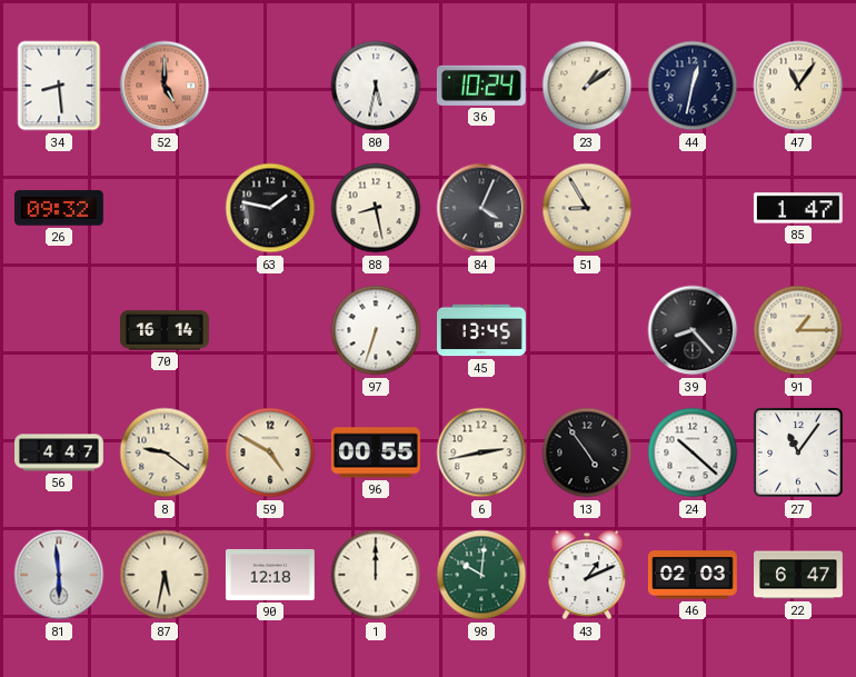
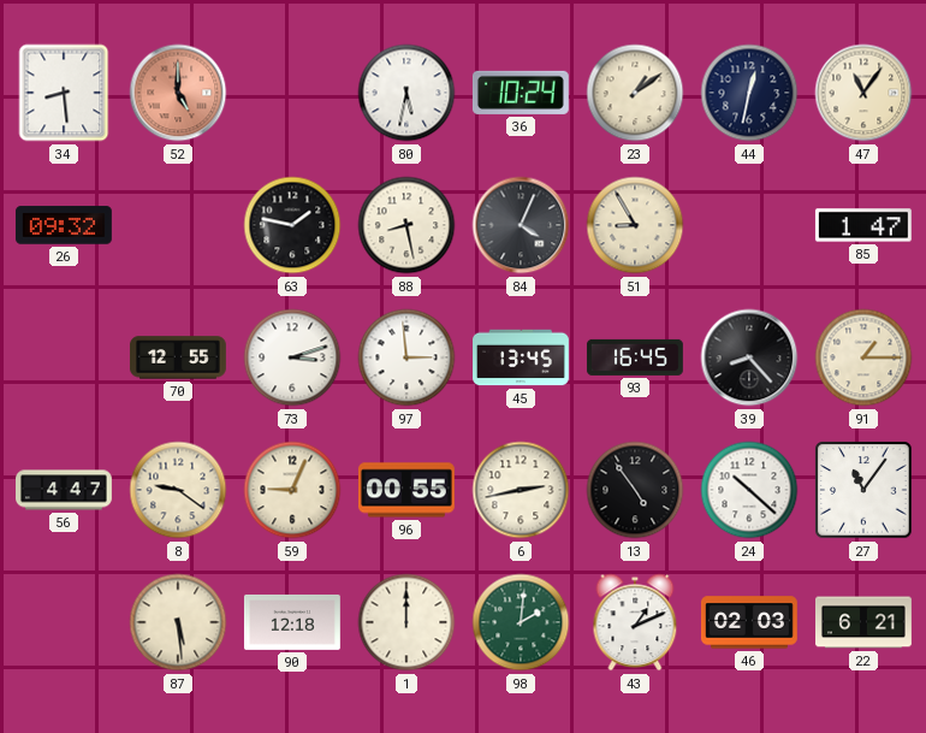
70: 16:14 -> 12:55
73: none -> 3:12
97: 6:33 -> 2:59
93: none -> 16:45
59: 4:50 -> 9:04
81: 5:59 -> none
87: 5:32 -> 5:29
98: 10:01 -> 2:01
22: 6:47 -> 6:21
